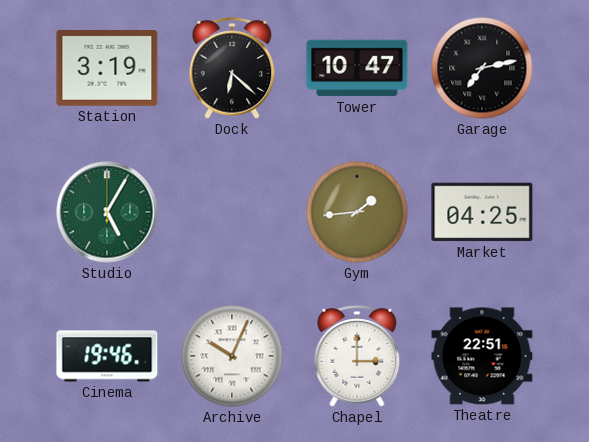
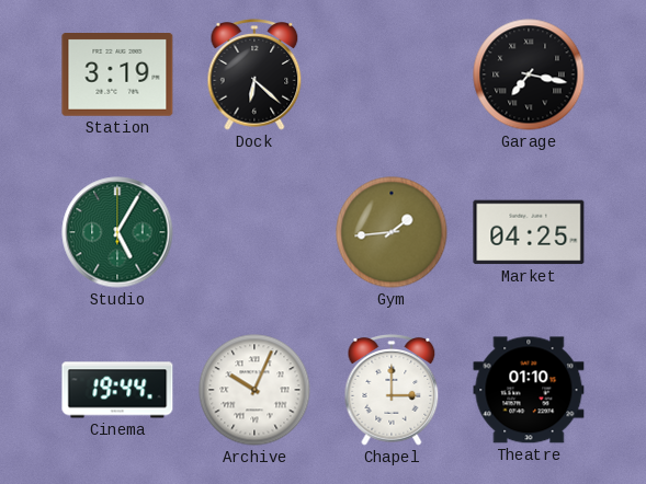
Tower: 10:47 -> none
Garage: 7:13 -> 7:17
Cinema: 19:46 -> 19:44
Theatre: 22:51 -> 01:10
